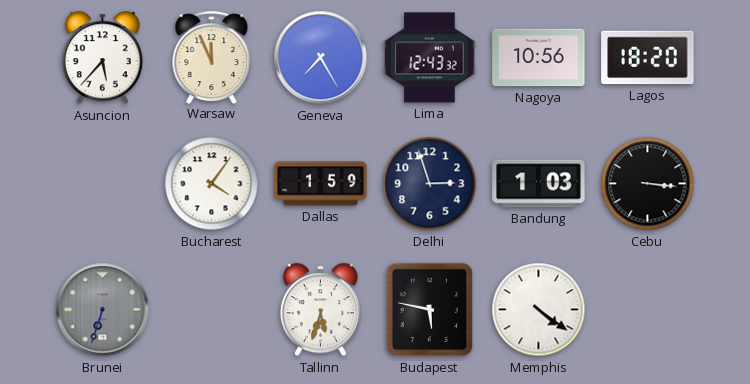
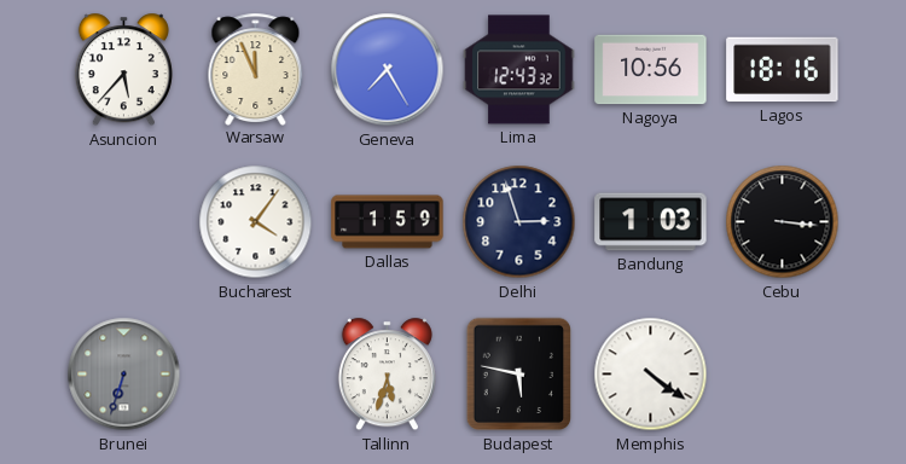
Lagos: 18:20 -> 18:16
